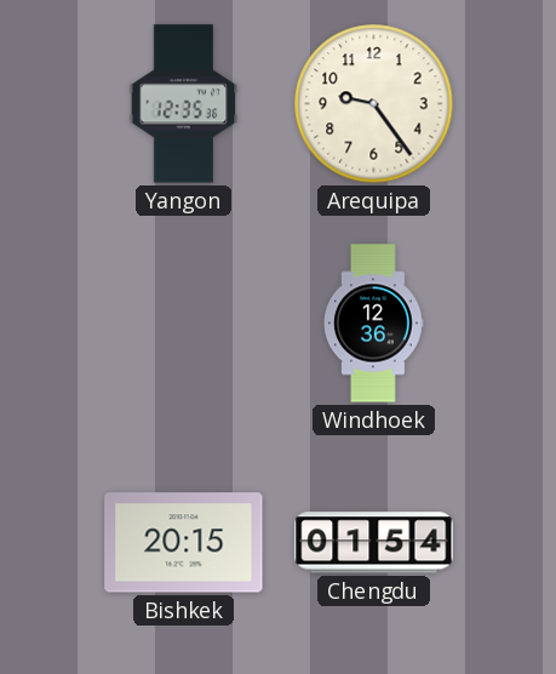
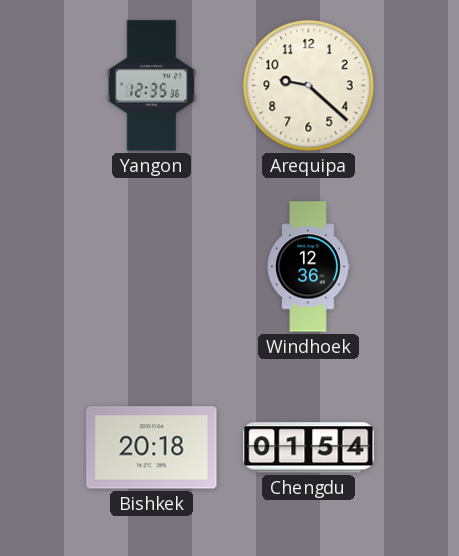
Arequipa: 9:24 -> 9:22
Bishkek: 20:15 -> 20:18
